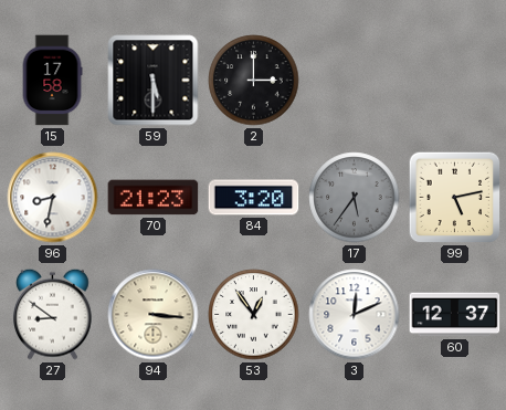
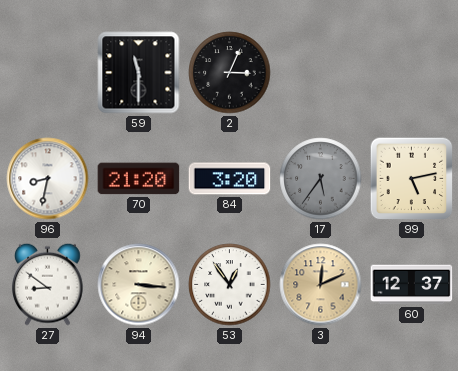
15: 17:58 -> none
59: 5:30 -> 11:30
2: 3:00 -> 3:04
70: 21:23 -> 21:20
3 dial: white -> champagne
